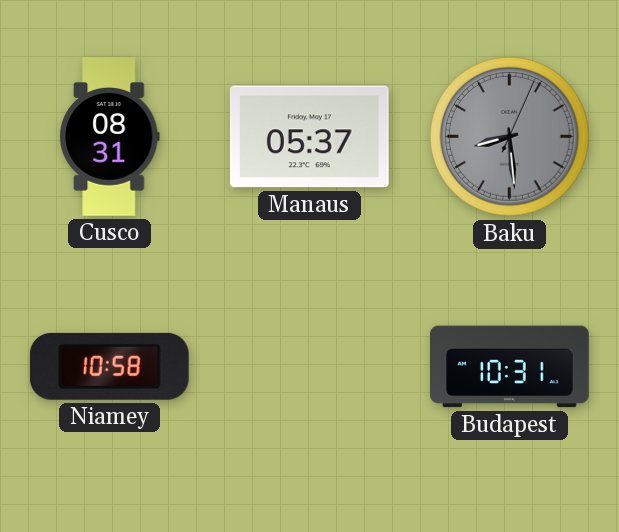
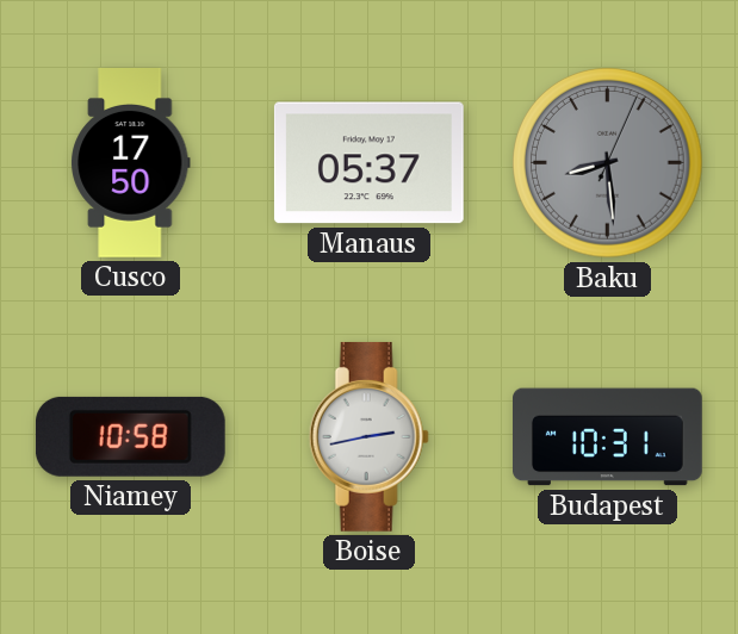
Cusco: 08:31 -> 17:50
Boise: none -> 2:43
